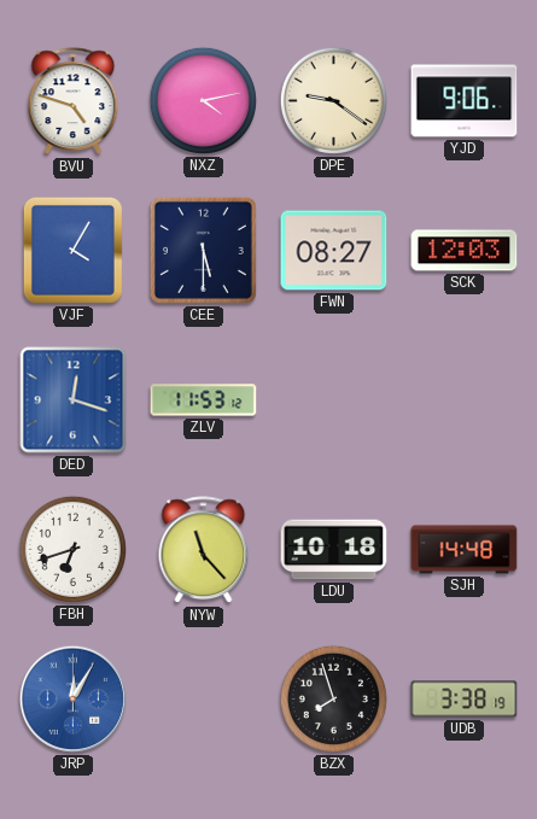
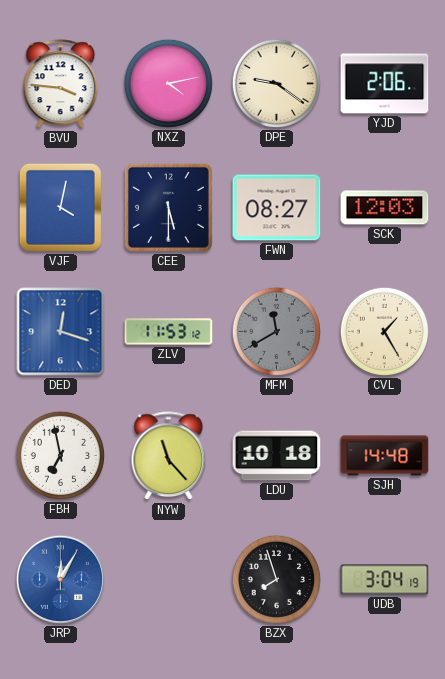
BVU: 4:48 -> 3:46
YJD: 9:06 -> 2:06
VJF: 4:05 -> 4:02
MFM: none -> 11:40
CVL: none -> 1:25
FBH: 6:42 -> 6:58
UDB: 3:38 -> 3:04
